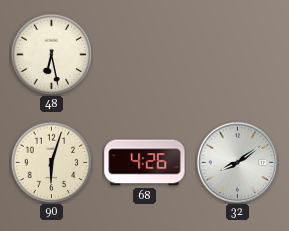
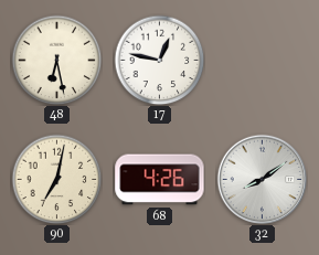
17: none -> 12:47
90: 6:03 -> 7:02
